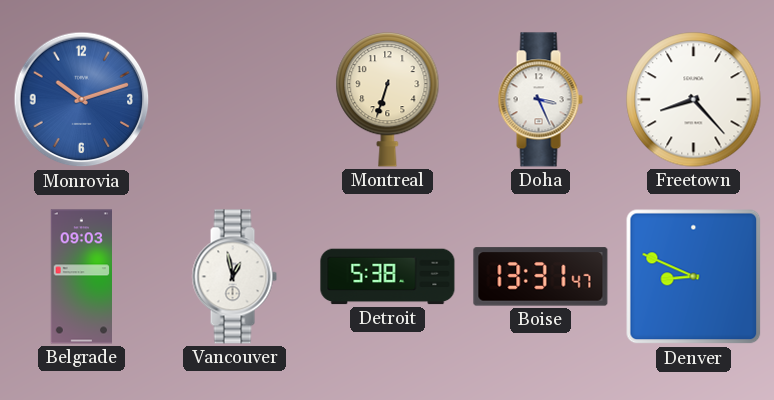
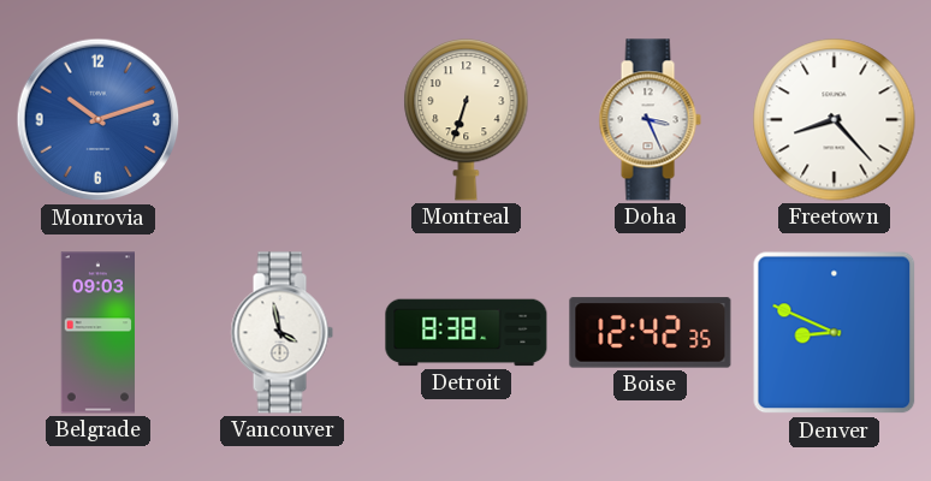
Vancouver: 12:58 -> 3:58
Detroit: 5:38 -> 8:38
Boise: 13:31 -> 12:42
